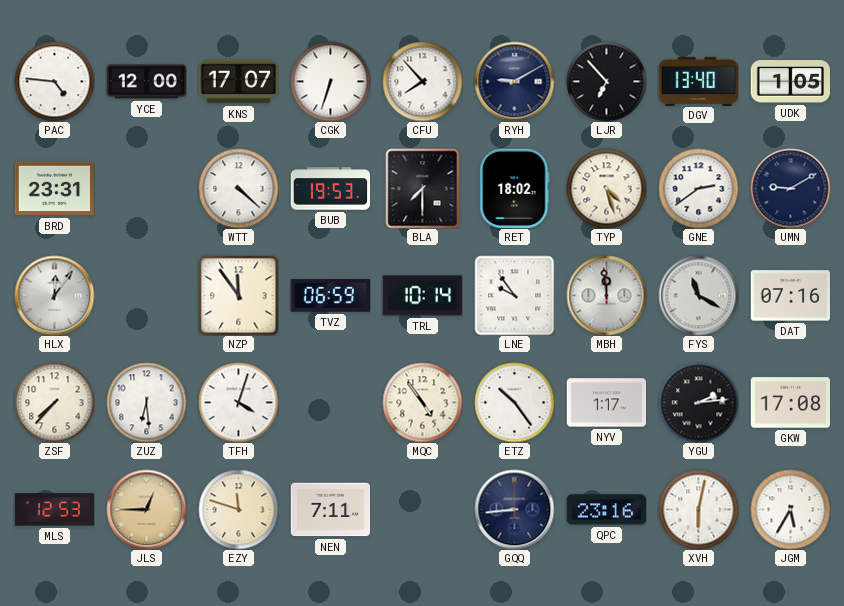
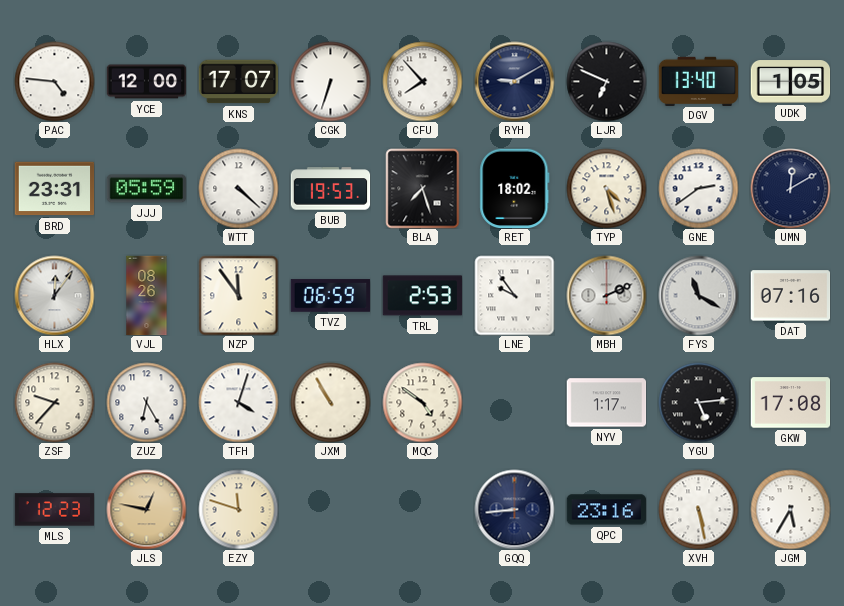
LJR: 6:53 -> 6:49
JJJ: none -> 05:59
BLA: 7:30 -> 7:27
UMN: 9:10 -> 12:10
VJL: none -> 08:26
TRL: 10:14 -> 2:53
MBH: 11:59 -> 2:11
ZSF: 7:37 -> 9:37
ZUZ: 6:29 -> 6:25
JXM: none -> 10:55
MQC: 4:54 -> 4:51
ETZ: 10:24 -> none
YGU: 2:14 -> 5:14
MLS: 12:53 -> 12:23
JLS: 12:45 -> 12:47
NEN: 7:11 -> none
XVH: 6:02 -> 5:28
